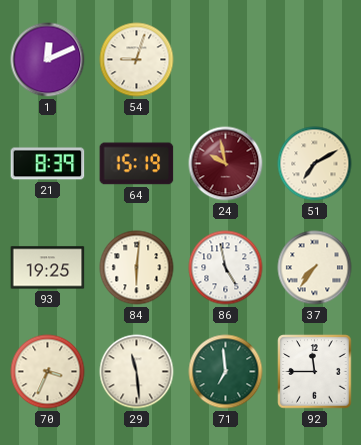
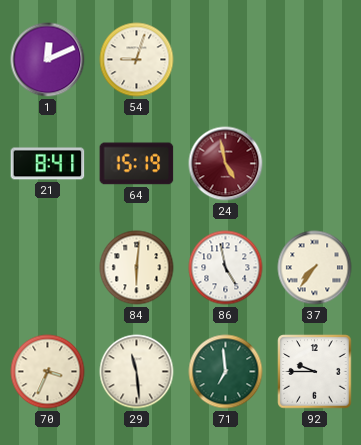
21: 8:39 -> 8:41
24: 9:58 -> 4:58
51: 7:10 -> none
93: 19:25 -> none
92: 11:45 -> 9:45
